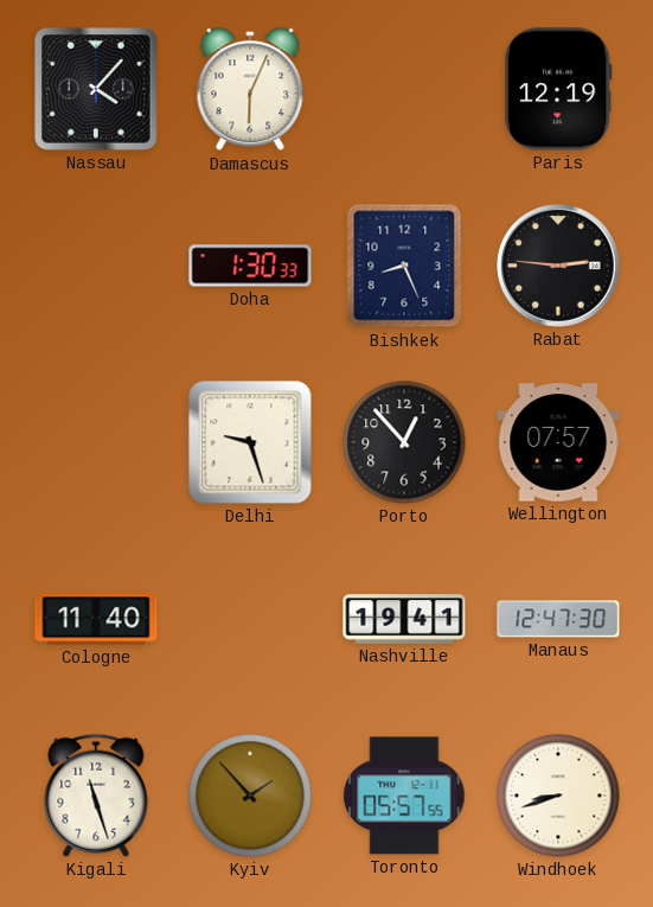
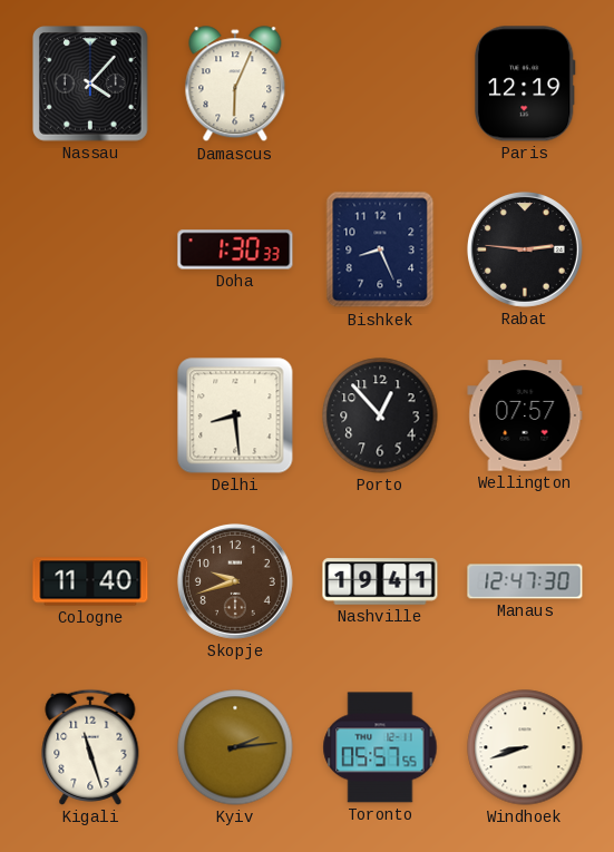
Delhi: 9:27 -> 8:29
Skopje: none -> 9:42
Kyiv: 1:53 -> 2:14
